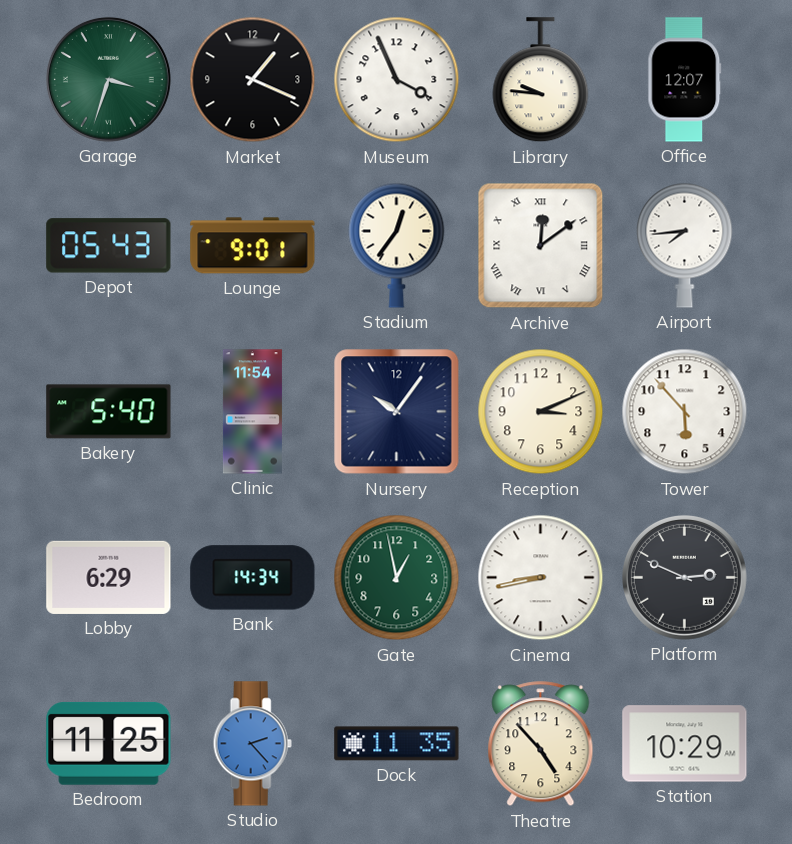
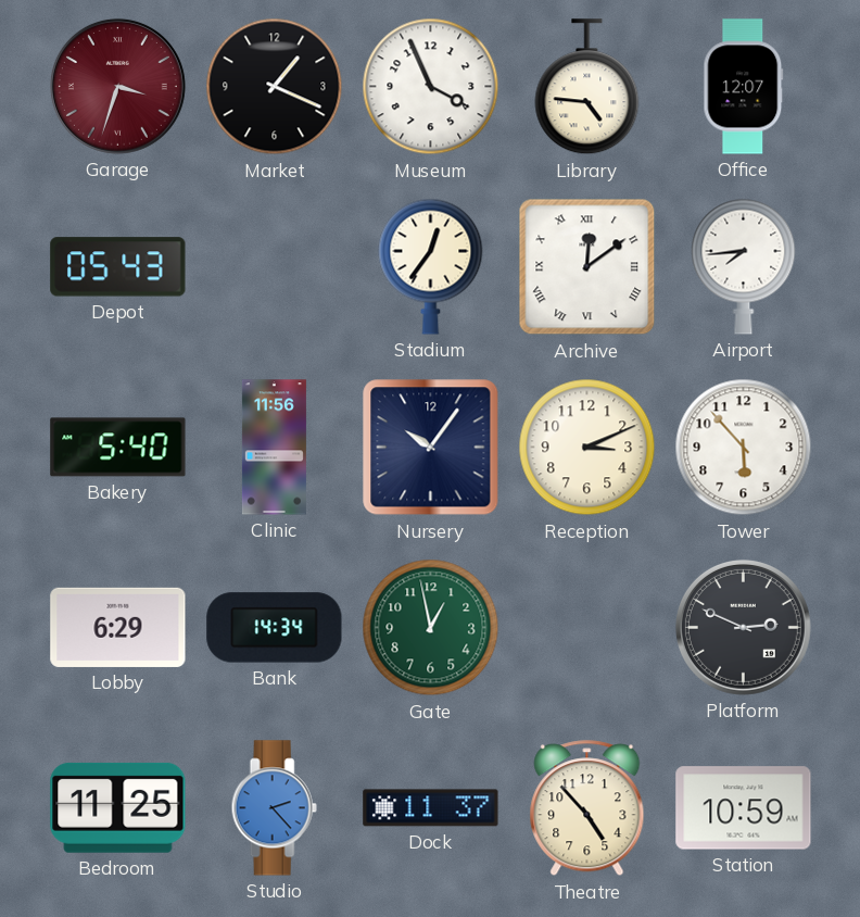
Garage dial: green -> burgundy
Library: 9:46 -> 4:46
Lounge: 9:01 -> none
Clinic: 11:54 -> 11:56
Cinema: 8:43 -> none
Dock: 11:35 -> 11:37
Station: 10:29 -> 10:59
